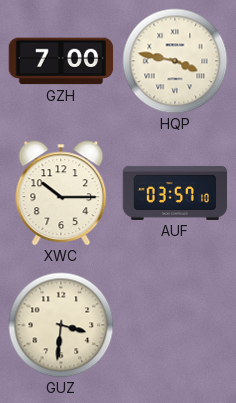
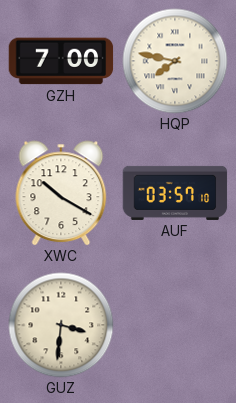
HQP: 3:47 -> 7:47
XWC: 10:15 -> 10:20
